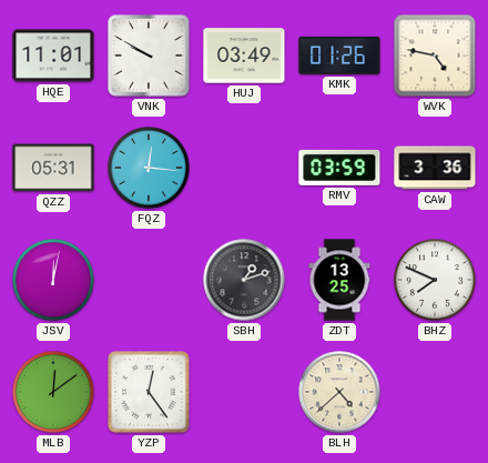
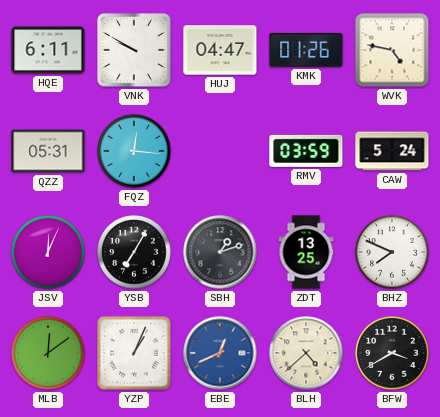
HQE: 11:01 -> 6:11
HUJ: 03:49 -> 04:47
CAW: 3:36 -> 5:24
JSV: 12:02 -> 12:04
YSB: none -> 7:05
YZP: 12:24 -> 1:04
EBE: none -> 12:41
BFW: none -> 3:40
